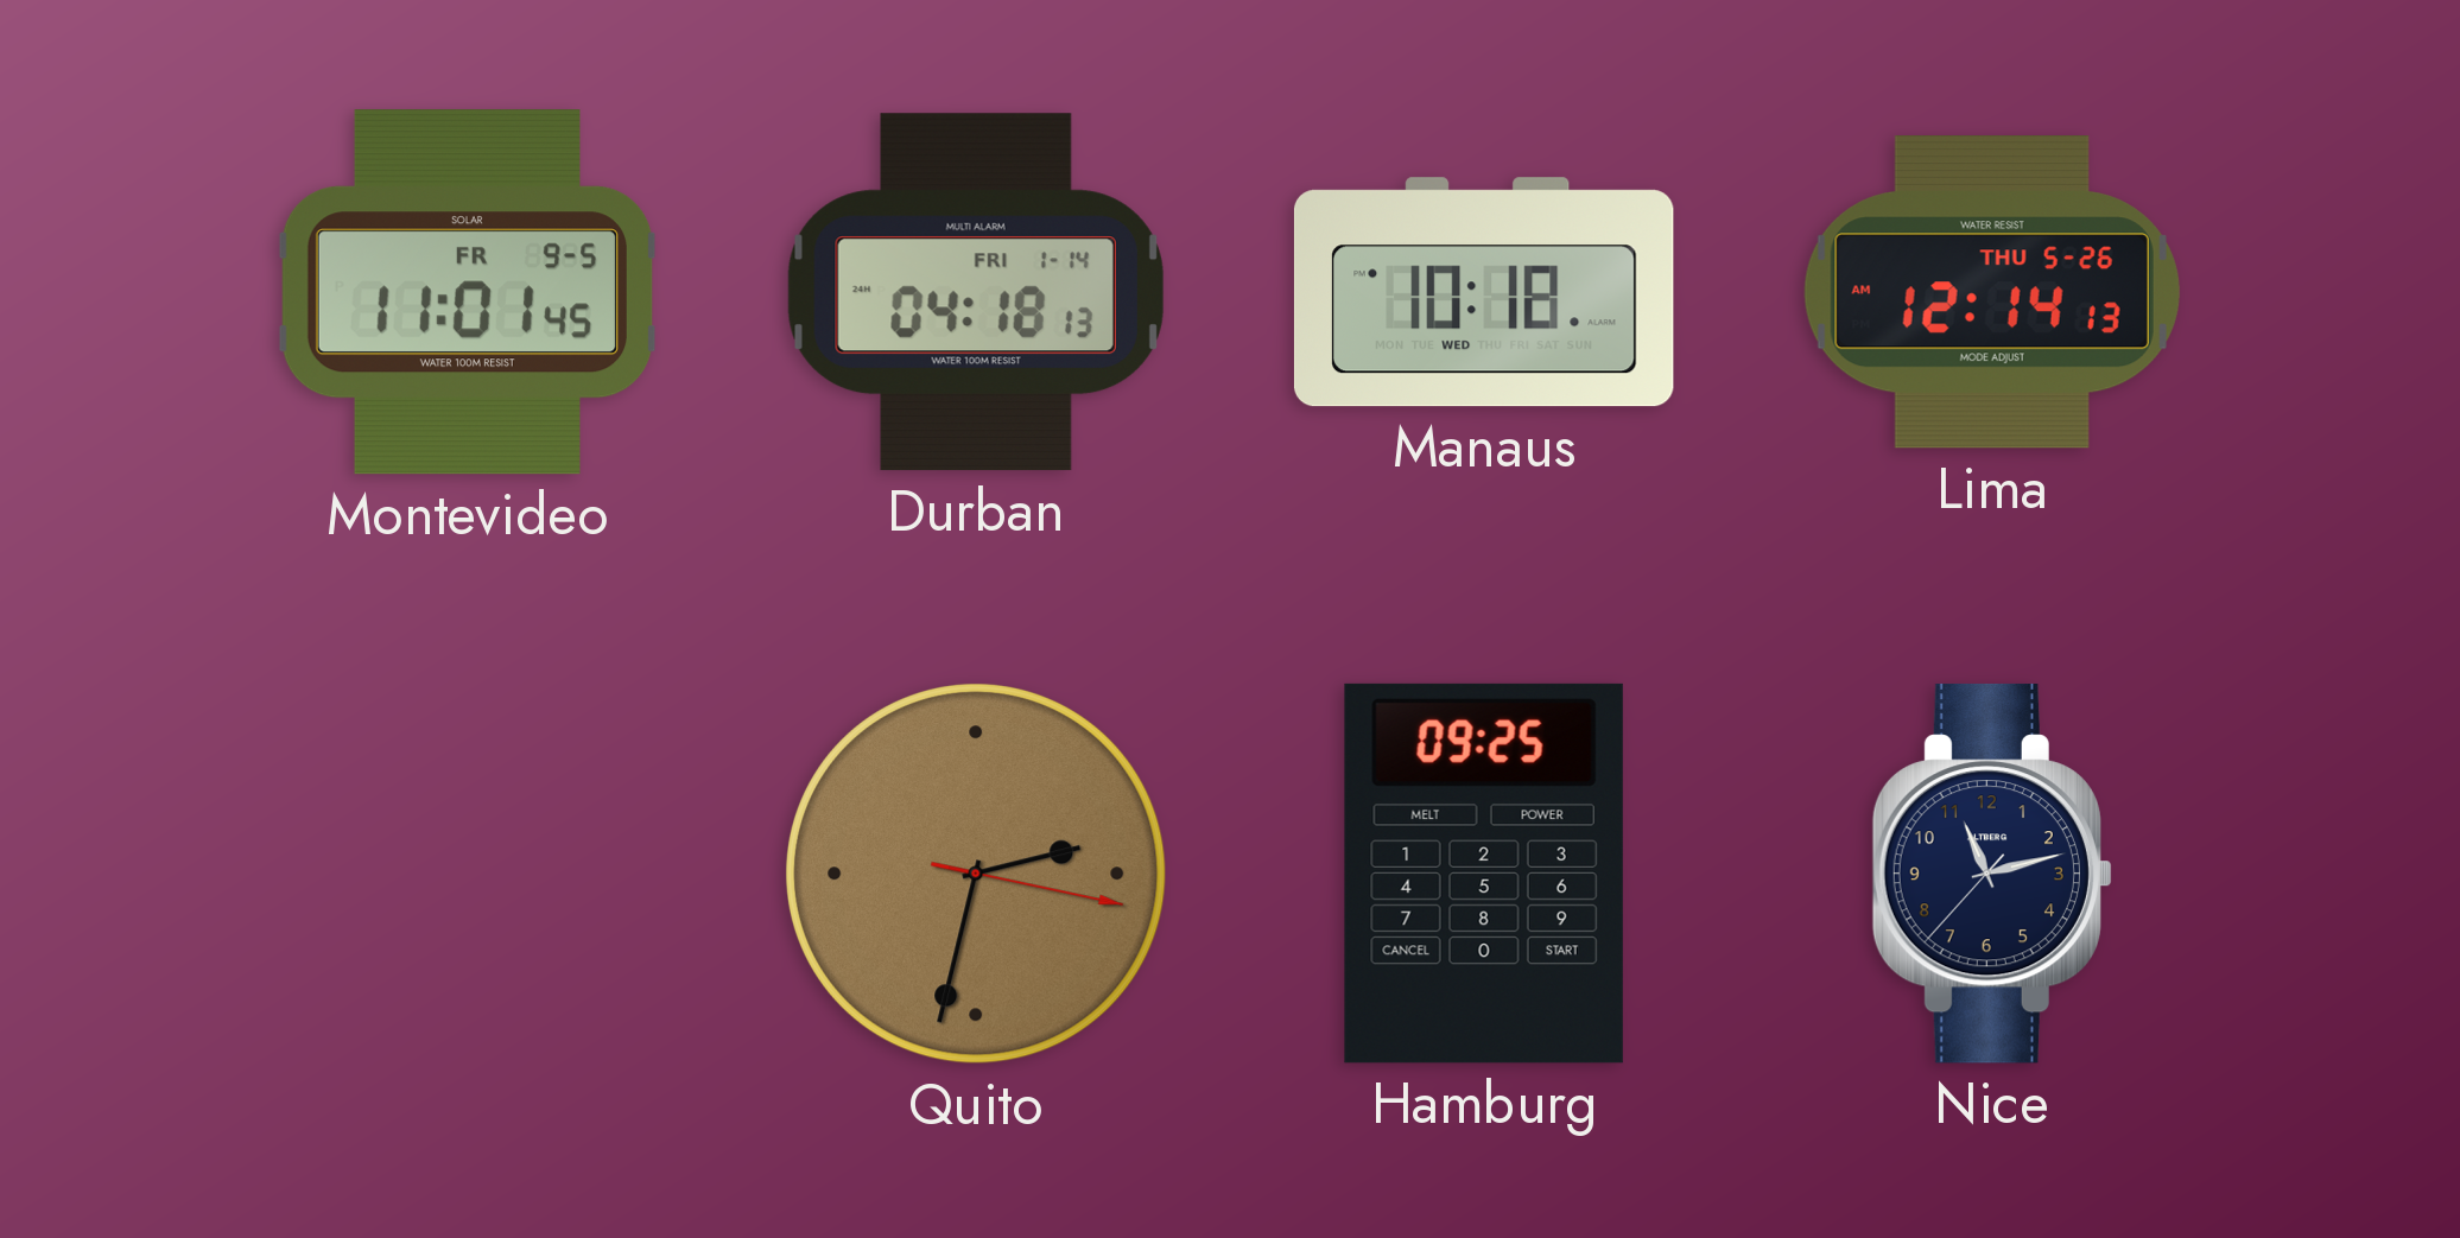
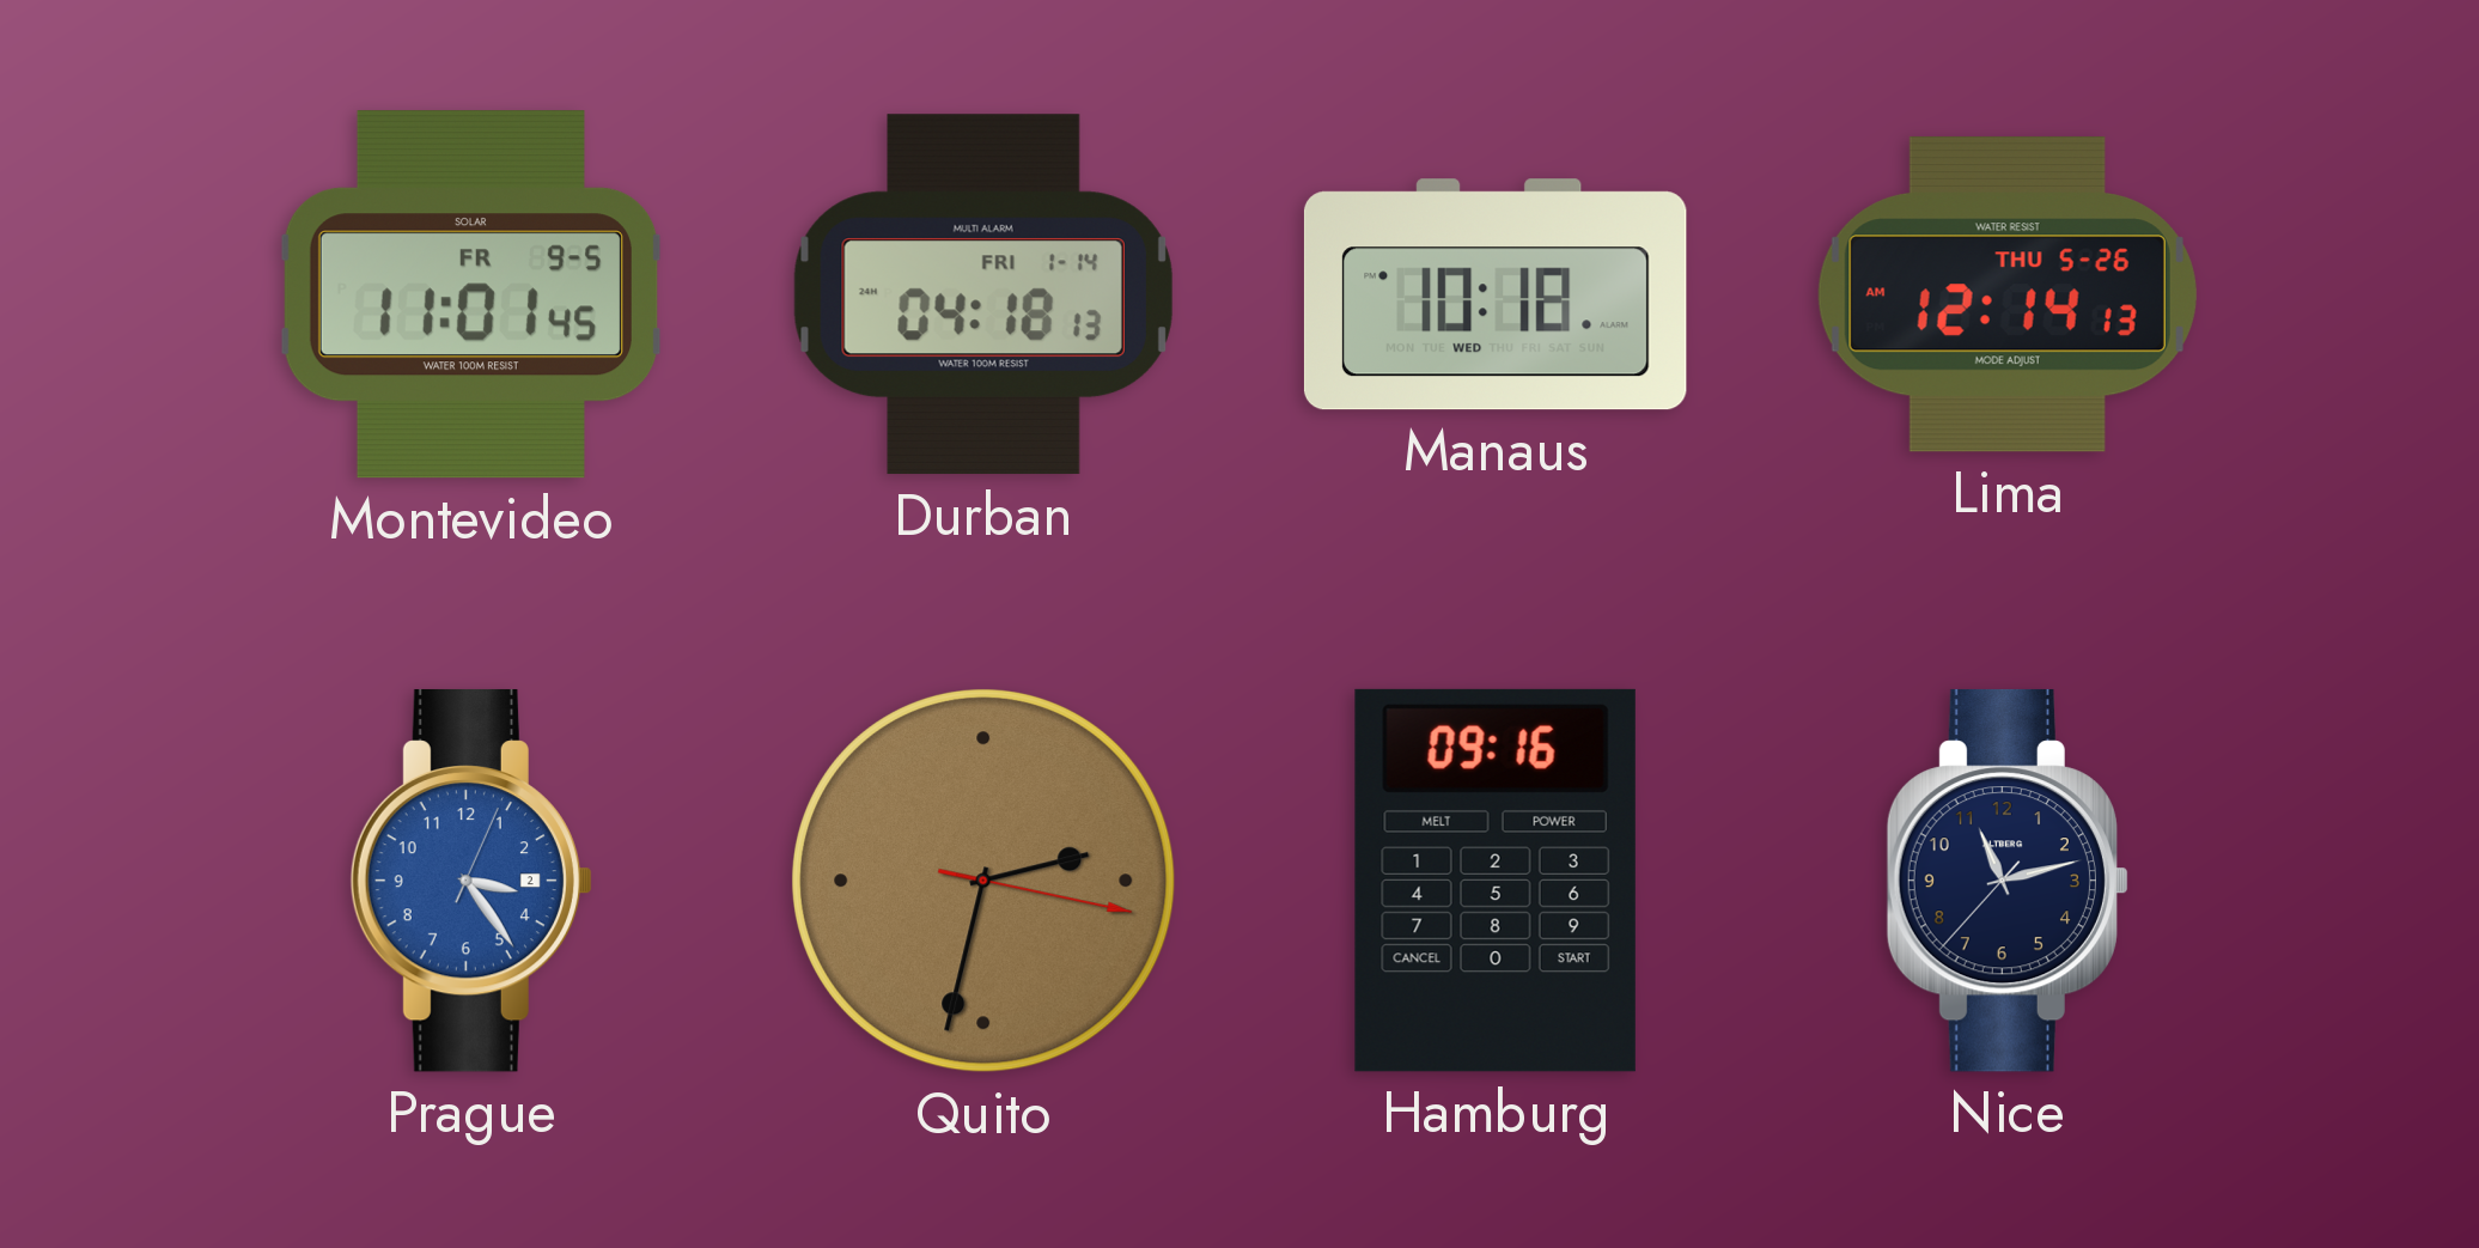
Prague: none -> 3:24
Hamburg: 09:25 -> 09:16
